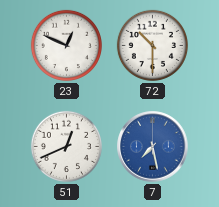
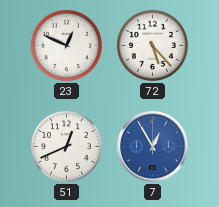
72: 10:30 -> 5:23
7: 7:28 -> 12:55
